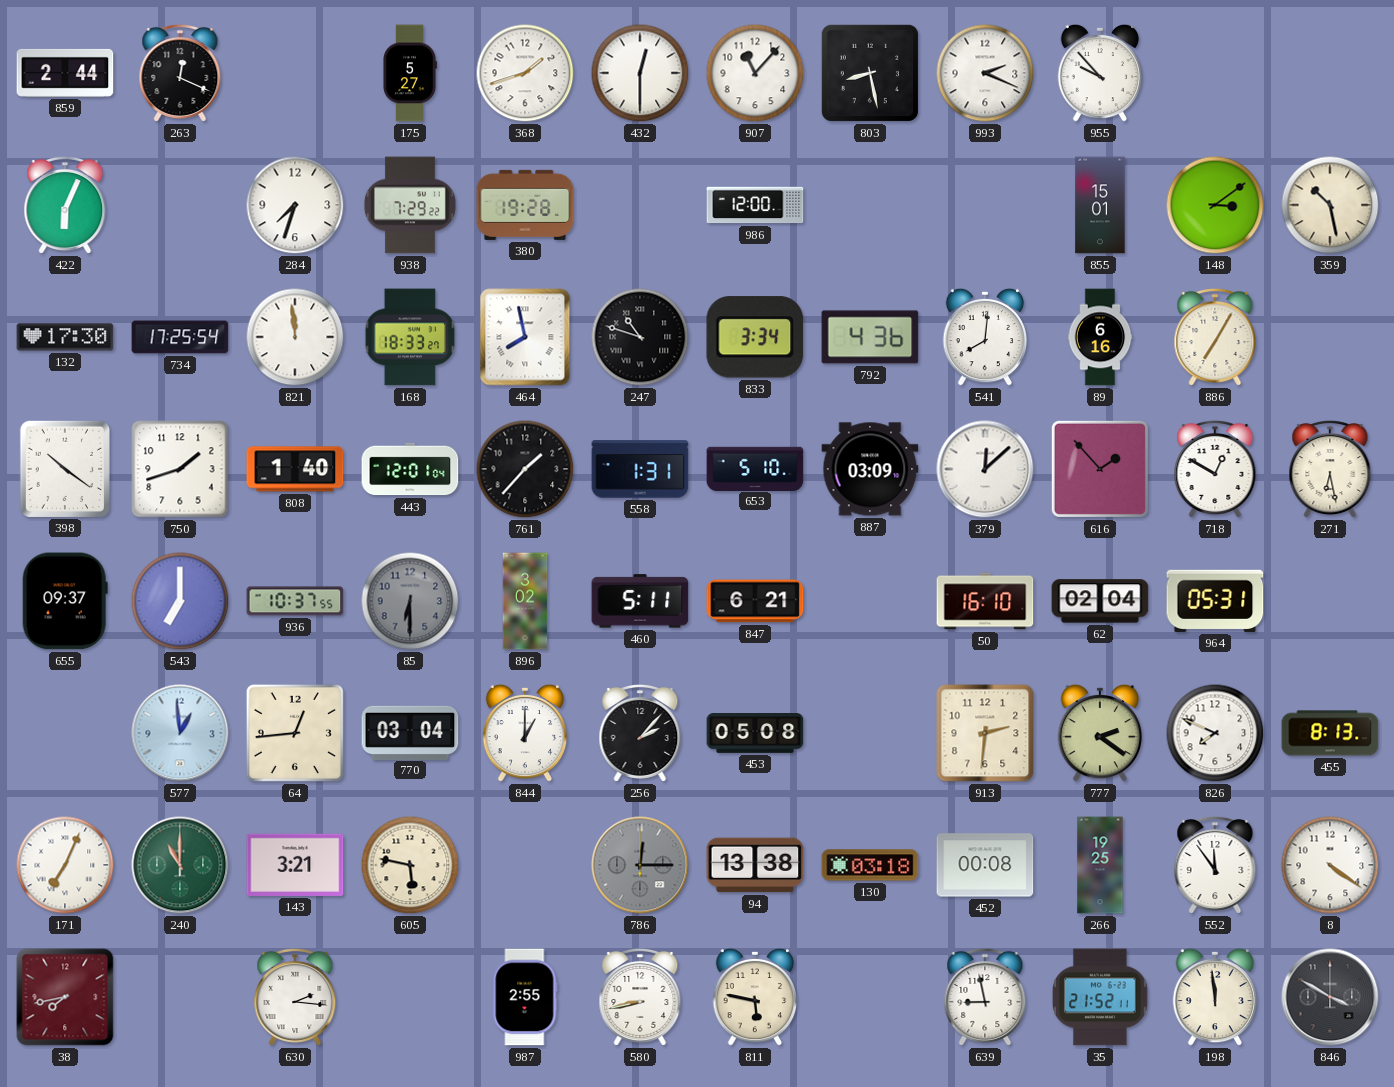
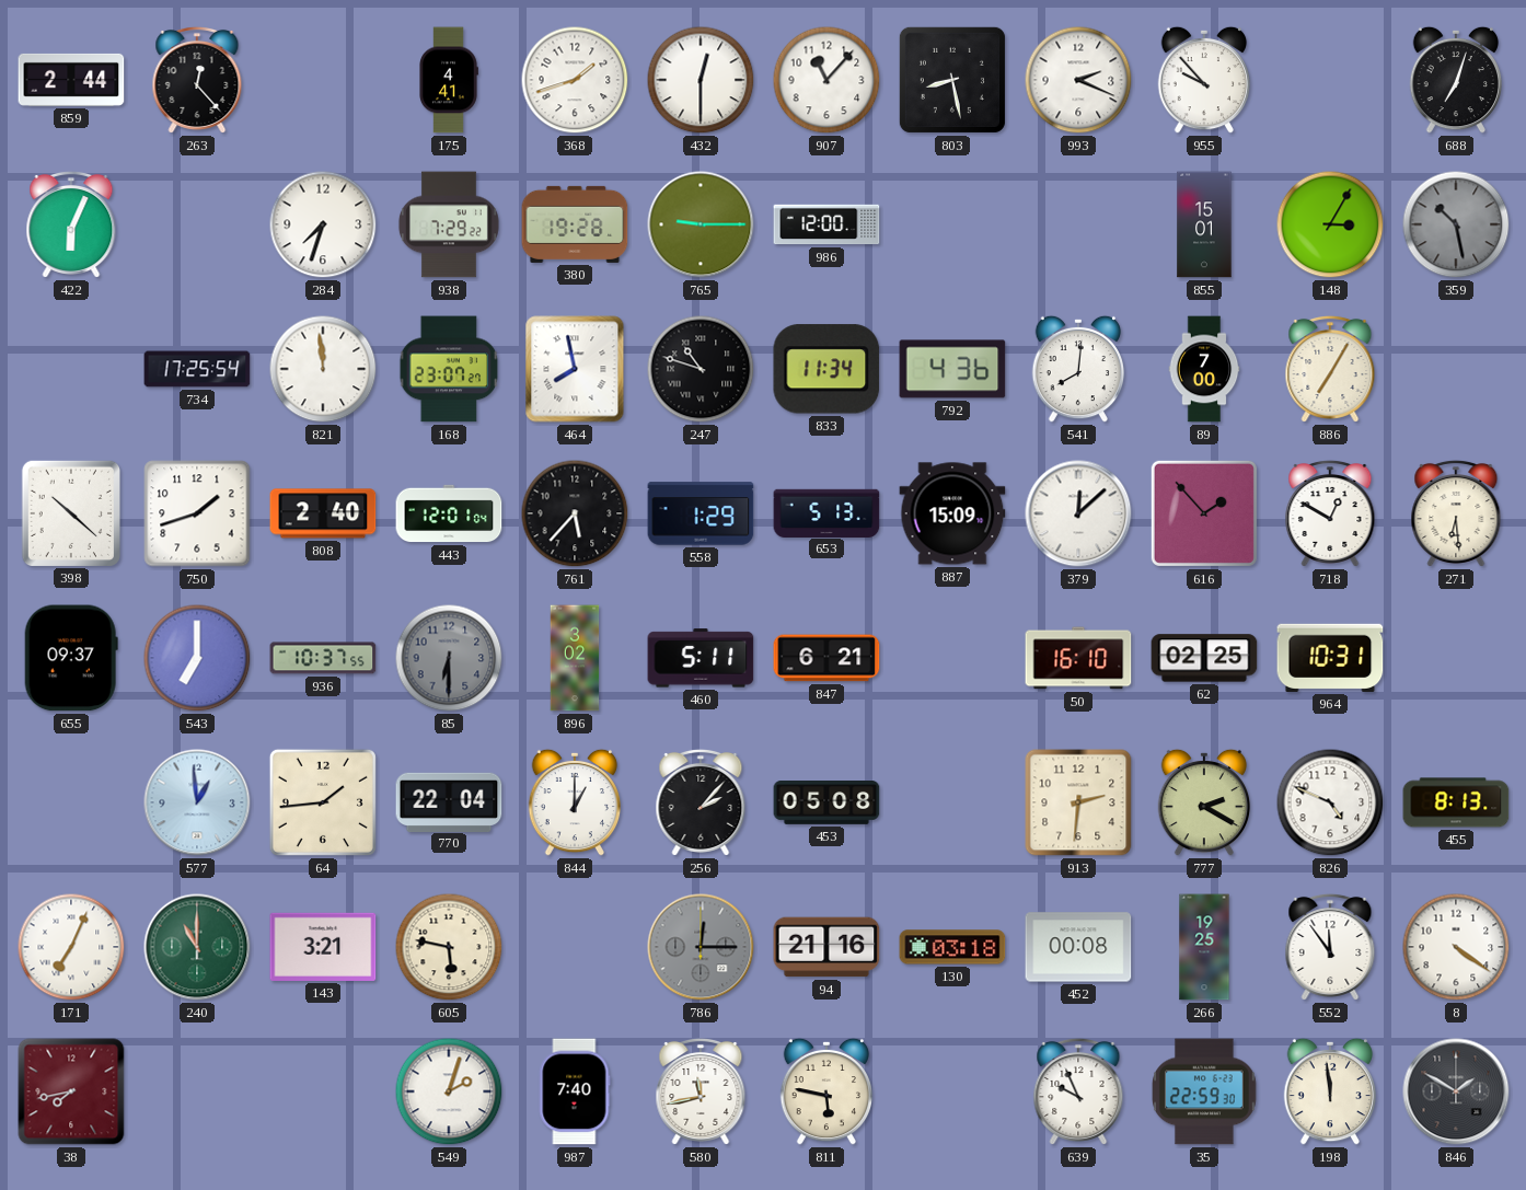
263: 12:19 -> 12:23
175: 5:27 -> 4:41
688: none -> 7:03
765: none -> 9:15
148: 3:09 -> 3:05
359 dial: cream -> grey
132: 17:30 -> none
168: 18:33 -> 23:07
833: 3:34 -> 11:34
89: 6:16 -> 7:00
398: 10:21 -> 10:22
808: 1:40 -> 2:40
761: 1:37 -> 5:37
558: 1:31 -> 1:29
653: 5:10 -> 5:13
887: 03:09 -> 15:09
271: 6:28 -> 6:29
62: 02:04 -> 02:25
964: 05:31 -> 10:31
64: 12:44 -> 1:44
770: 03:04 -> 22:04
777: 2:21 -> 2:20
826: 7:49 -> 4:49
94: 13:38 -> 21:16
630: 2:16 -> none
549: none -> 2:03
987: 2:55 -> 7:40
580: 8:43 -> 11:43
639: 8:58 -> 9:56
35: 21:52 -> 22:59
846: 3:50 -> 1:50
